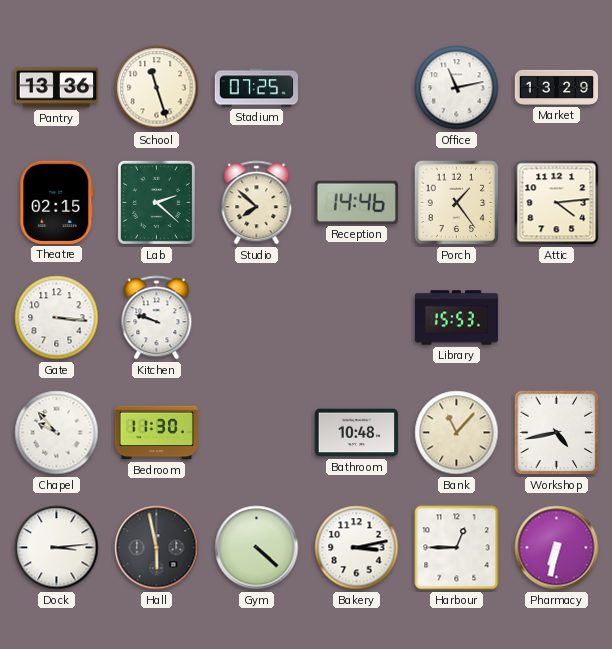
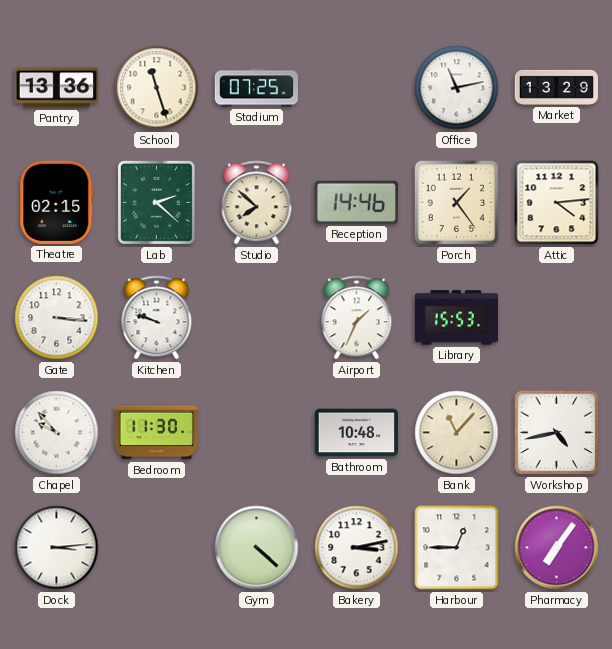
Airport: none -> 1:34
Hall: 5:58 -> none
Pharmacy: 6:32 -> 7:06
